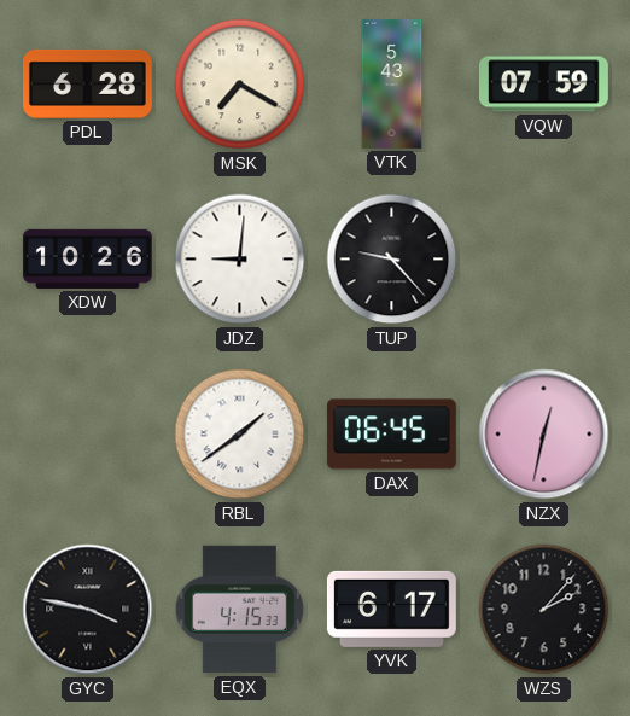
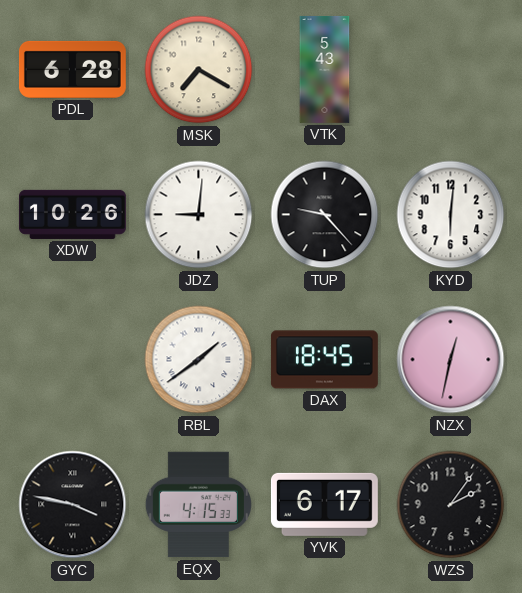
VQW: 07:59 -> none
KYD: none -> 6:01
DAX: 06:45 -> 18:45
WZS: 2:07 -> 2:06
